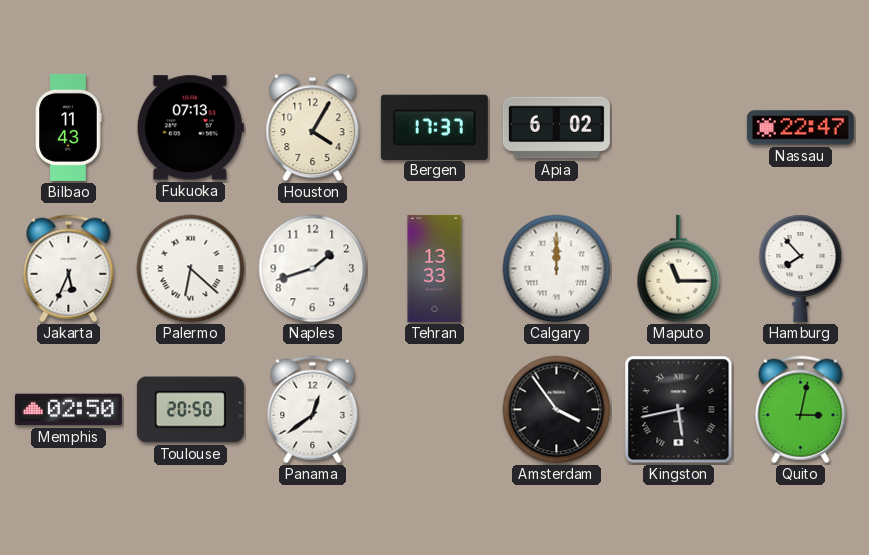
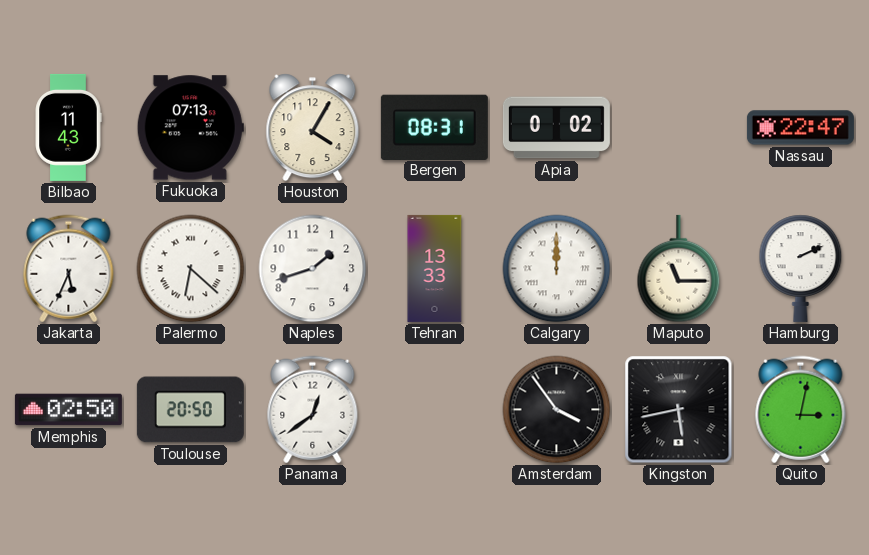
Bergen: 17:37 -> 08:31
Apia: 6:02 -> 0:02
Hamburg: 7:53 -> 2:11
